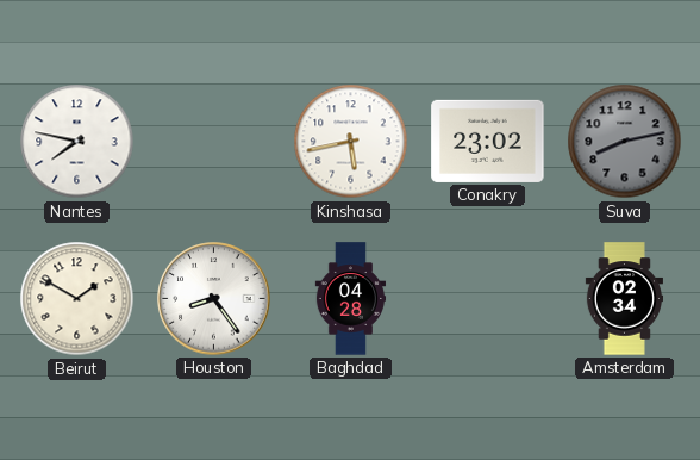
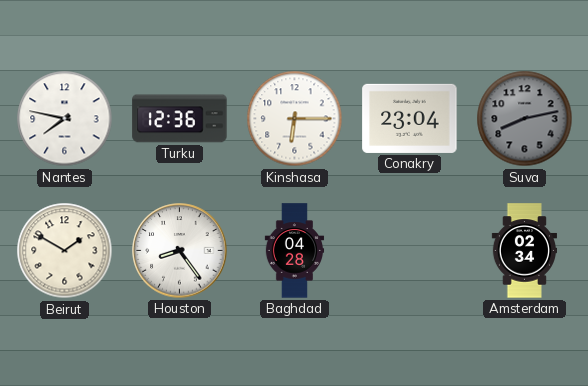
Turku: none -> 12:36
Kinshasa: 5:43 -> 6:15
Conakry: 23:02 -> 23:04
